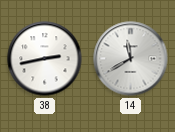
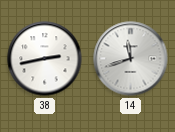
14: 11:40 -> 11:42
